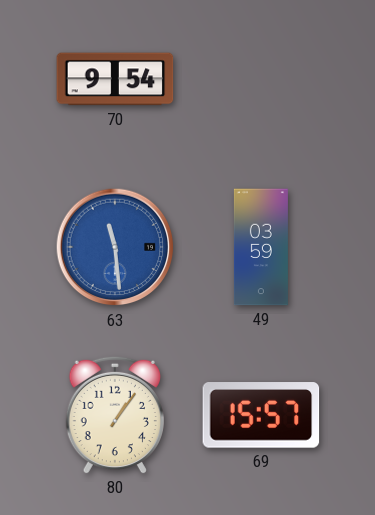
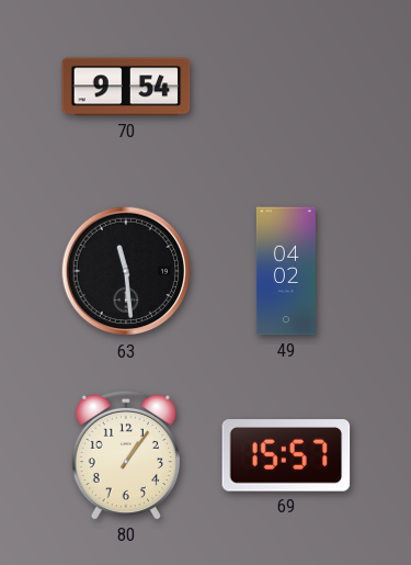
63 dial: blue -> black
49: 03:59 -> 04:02
